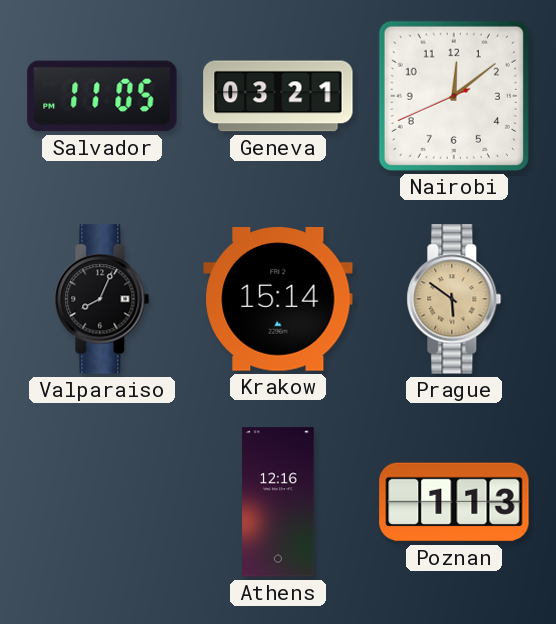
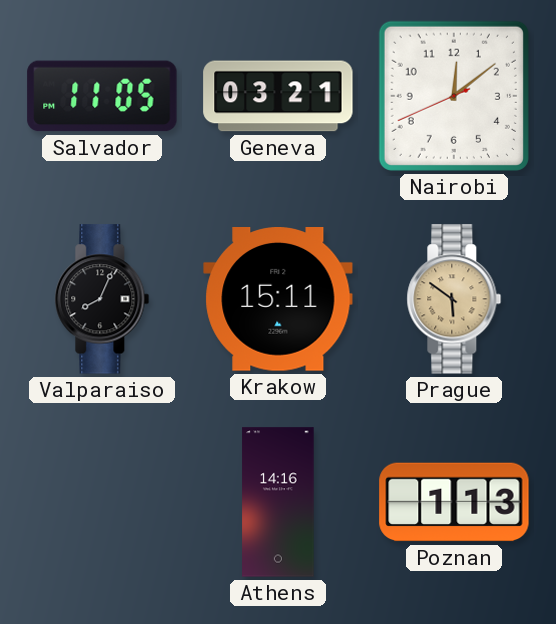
Krakow: 15:14 -> 15:11
Athens: 12:16 -> 14:16
